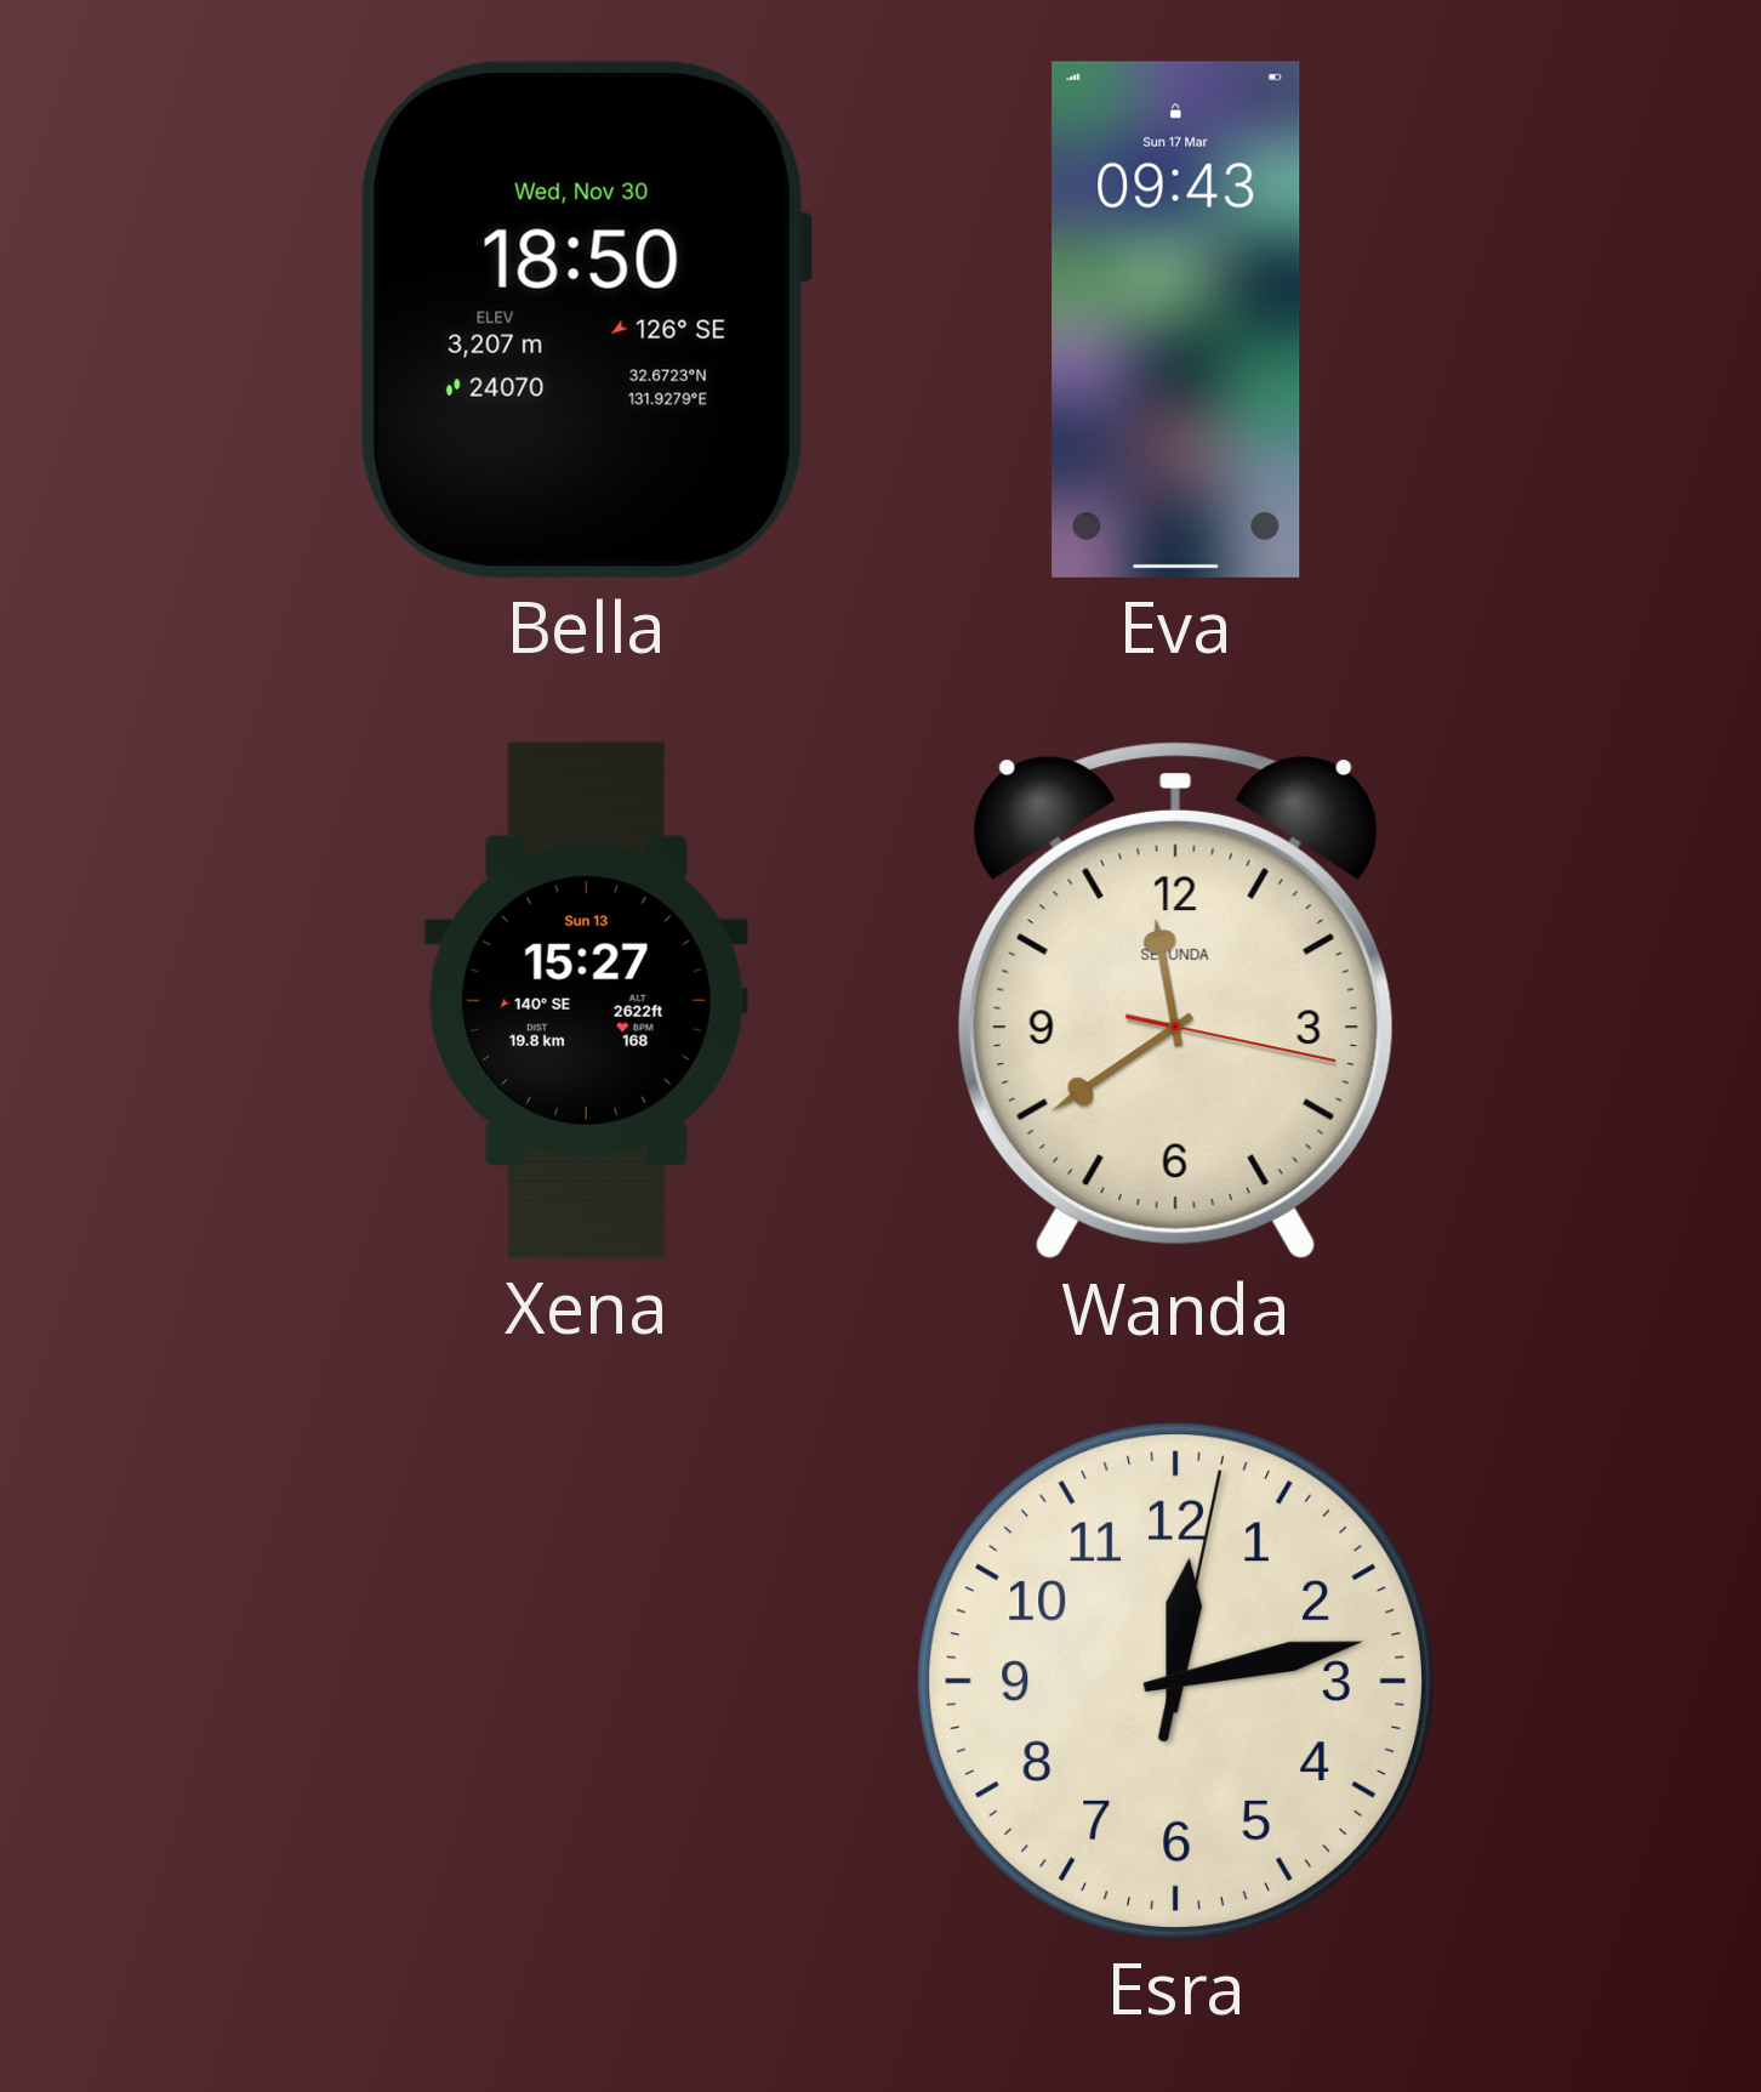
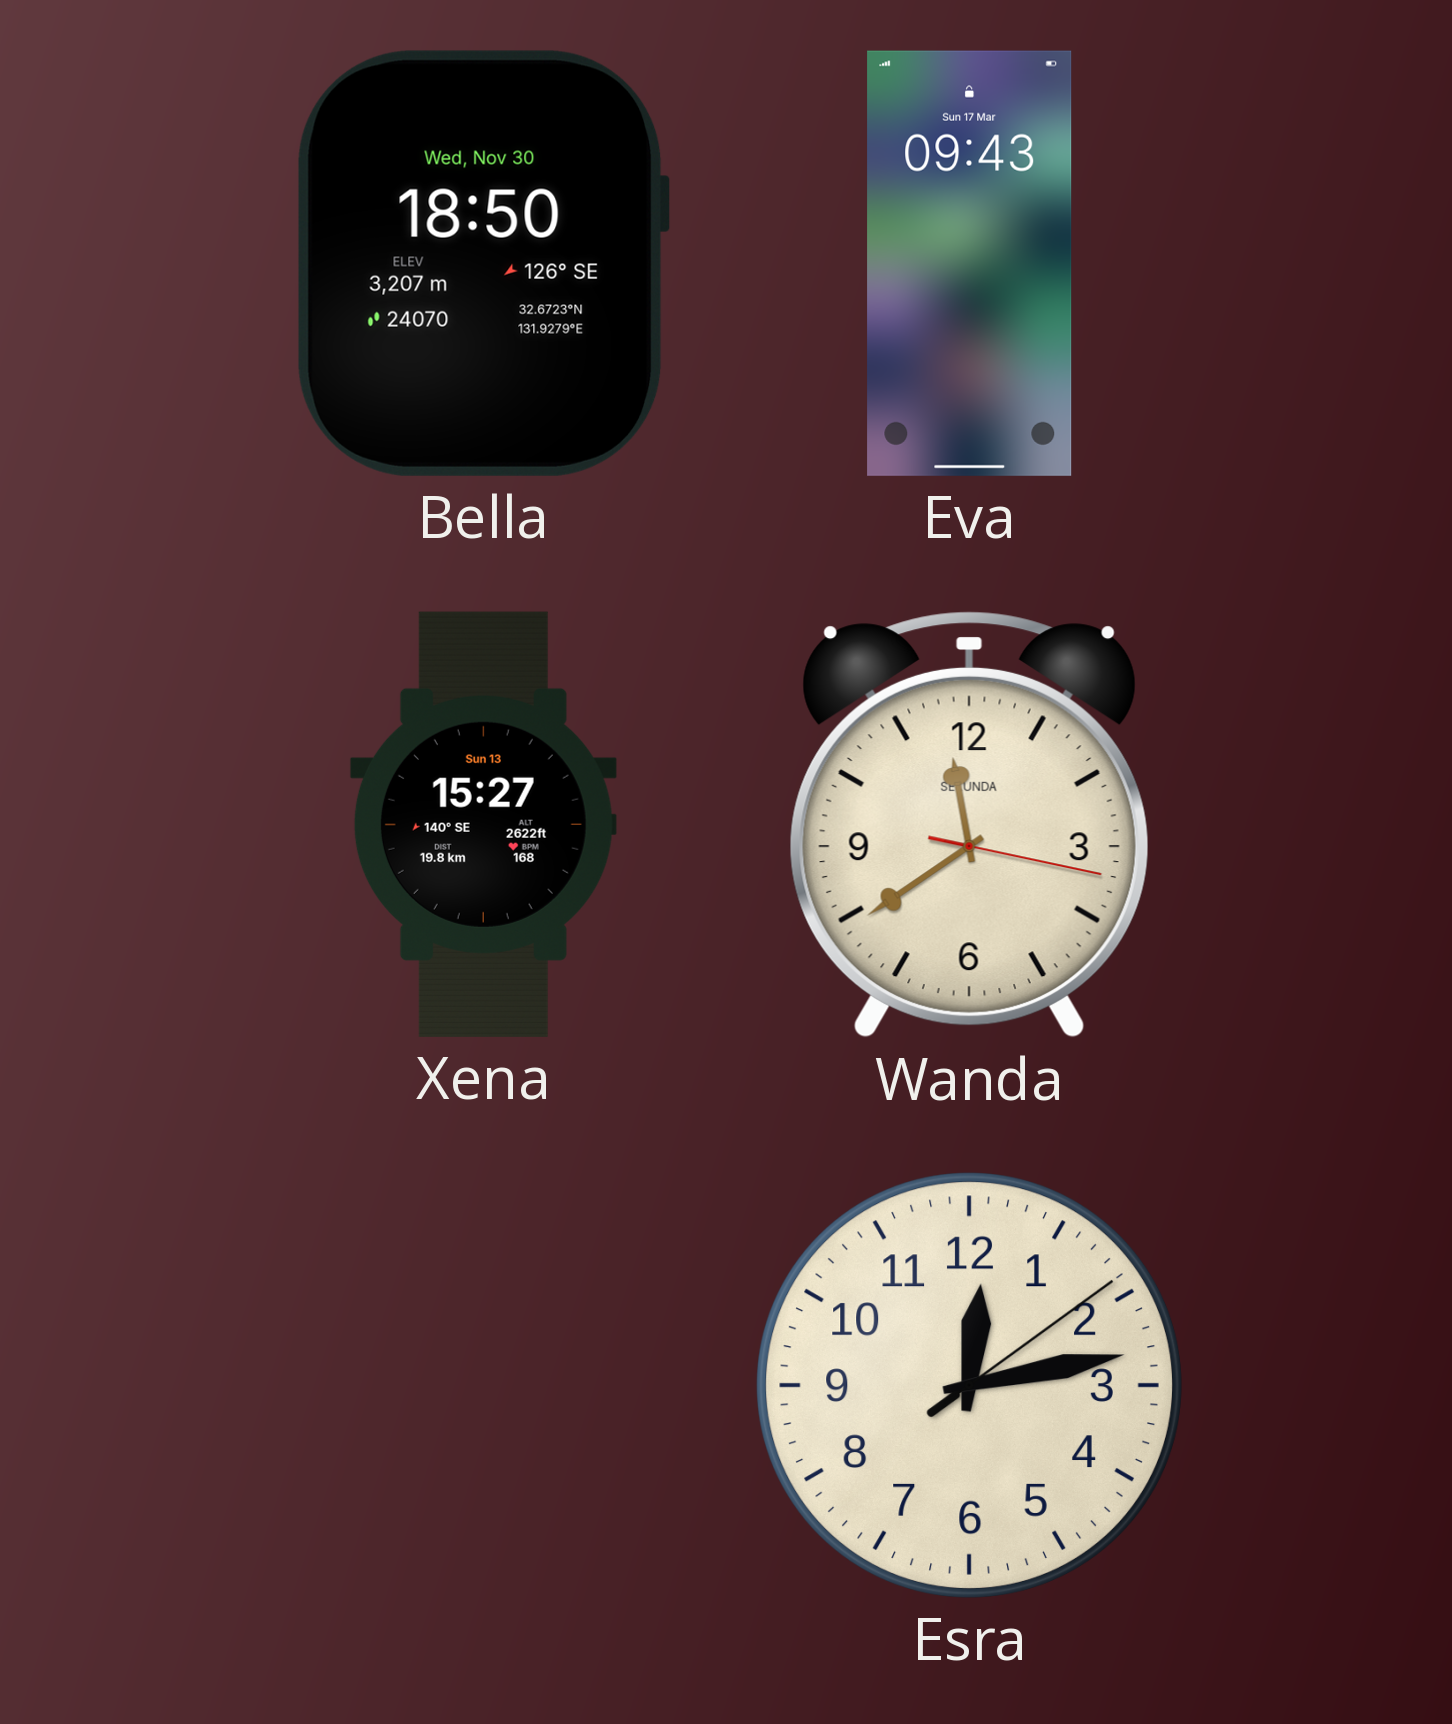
Esra: 12:13:02 -> 12:13:09
